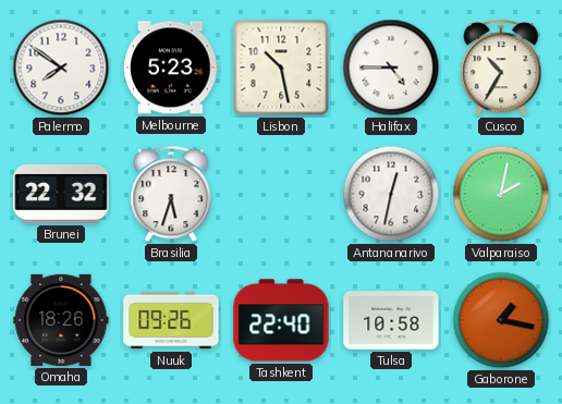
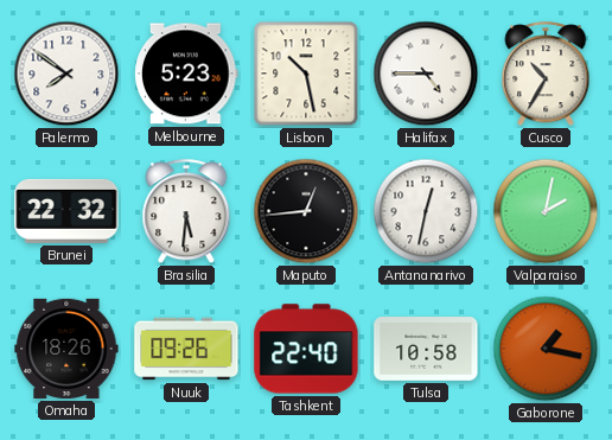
Brasilia: 5:33 -> 5:31
Maputo: none -> 12:44
